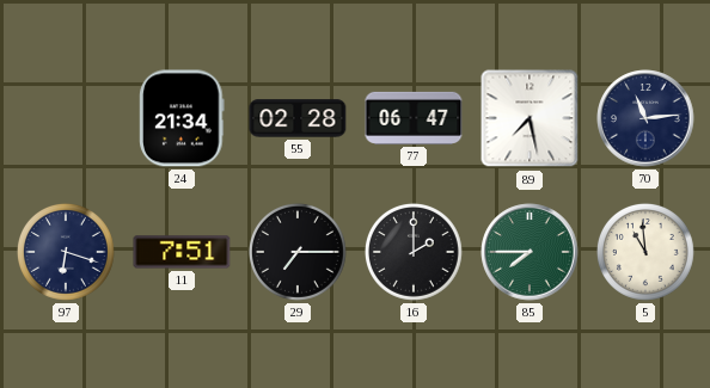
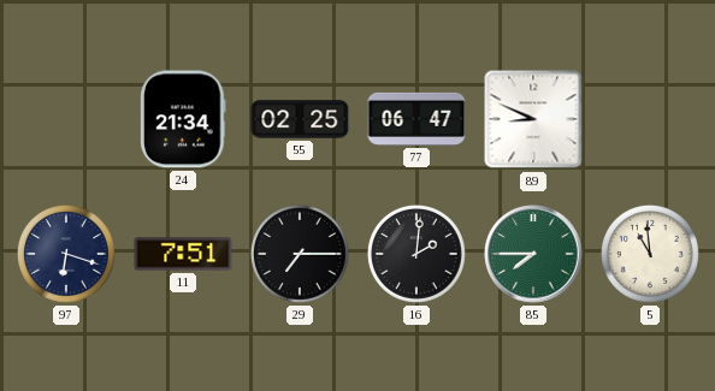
55: 02:28 -> 02:25
89: 7:28 -> 8:49
70: 11:14 -> none
16: 2:00 -> 2:01
